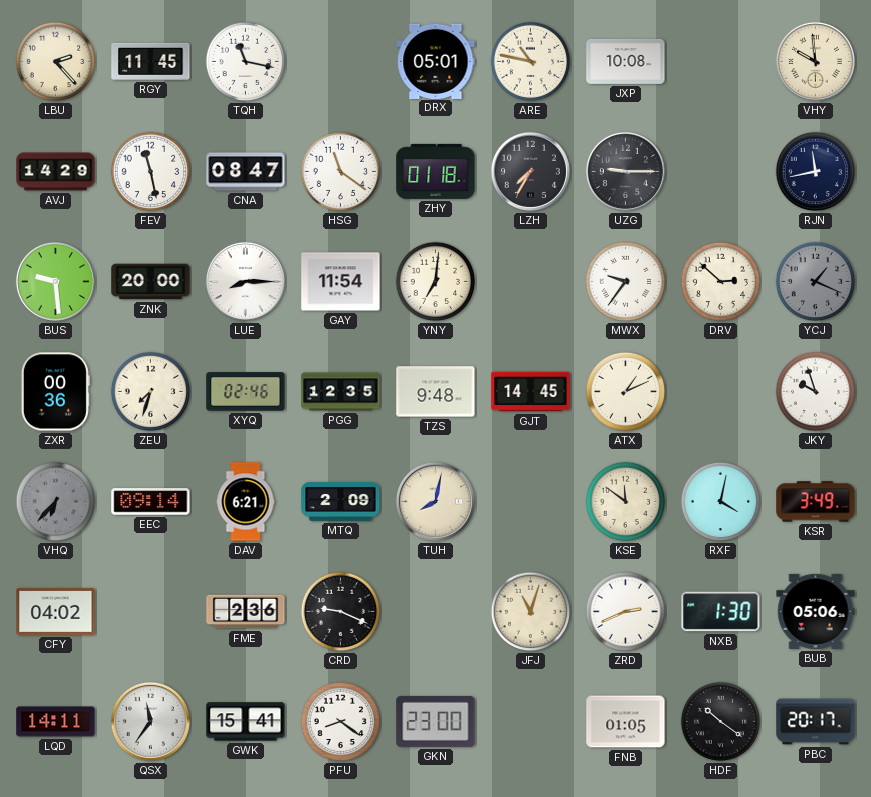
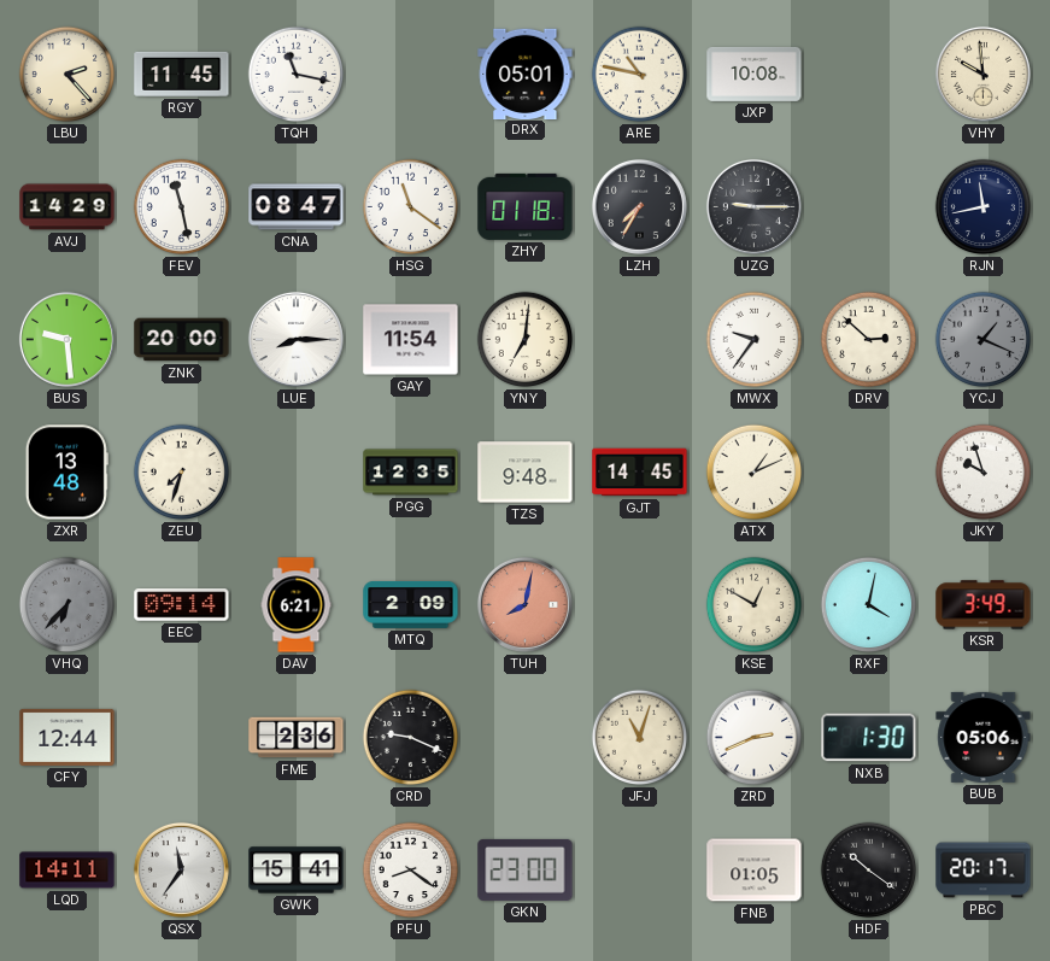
ZXR: 00:36 -> 13:48
XYQ: 02:46 -> none
TUH dial: cream -> salmon
KSE: 11:51 -> 12:50
CFY: 04:02 -> 12:44
